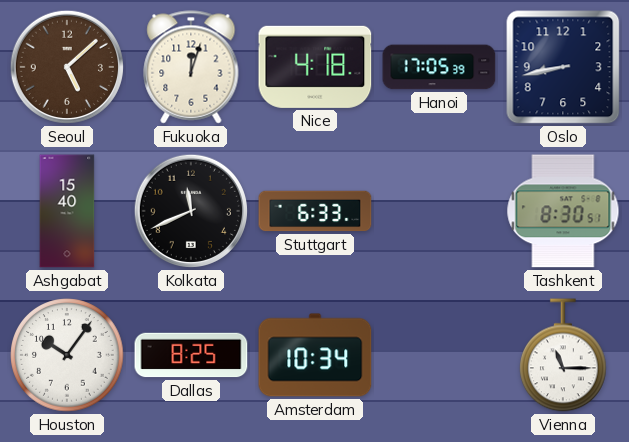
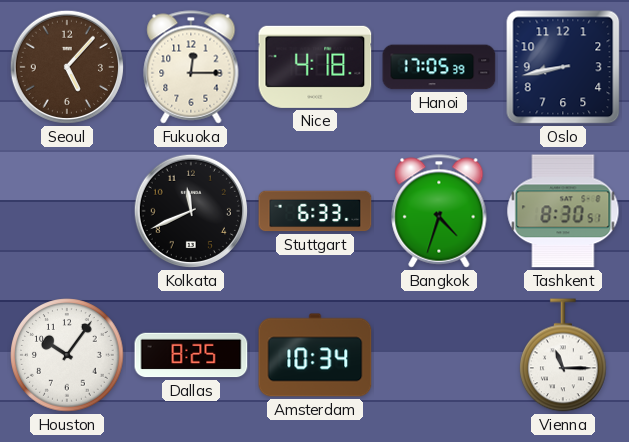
Seoul: 5:08 -> 5:07
Fukuoka: 12:03 -> 12:15
Ashgabat: 15:40 -> none
Bangkok: none -> 4:33
